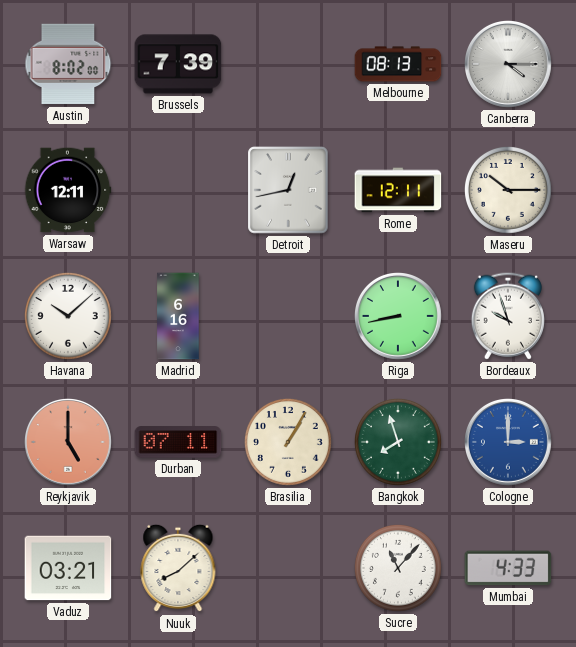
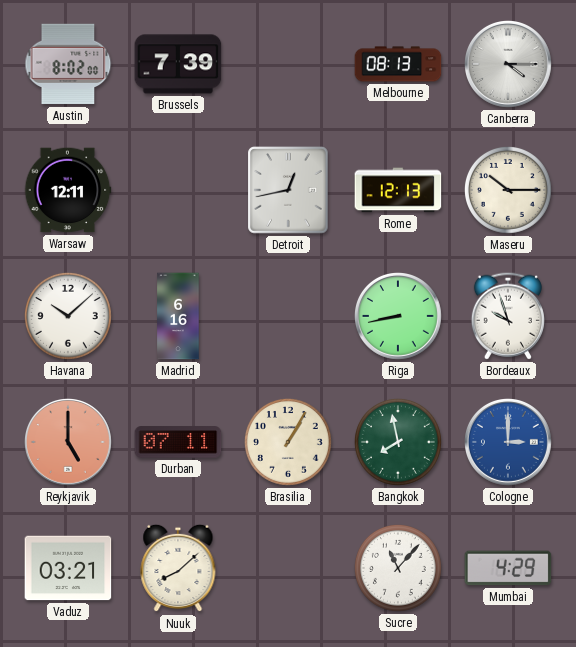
Rome: 12:11 -> 12:13
Bangkok: 7:57 -> 7:58
Mumbai: 4:33 -> 4:29
